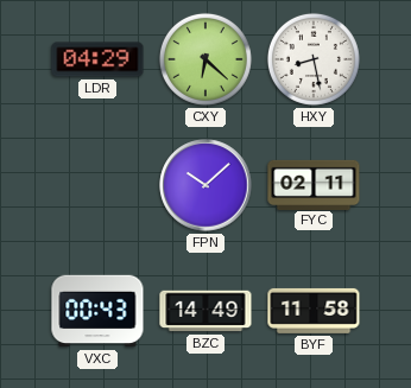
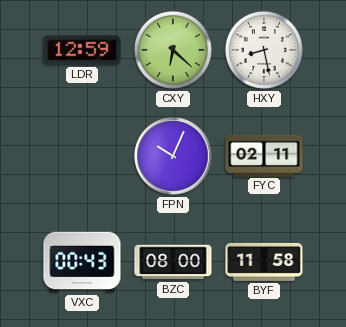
LDR: 04:29 -> 12:59
FPN: 10:08 -> 10:04
BZC: 14:49 -> 08:00
